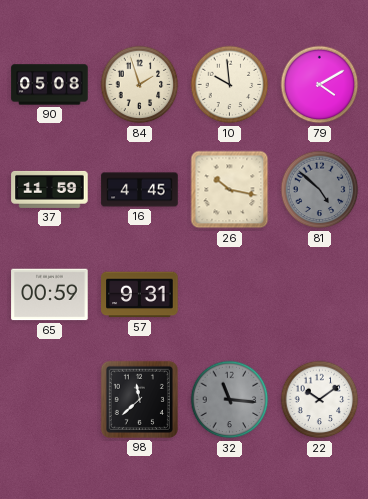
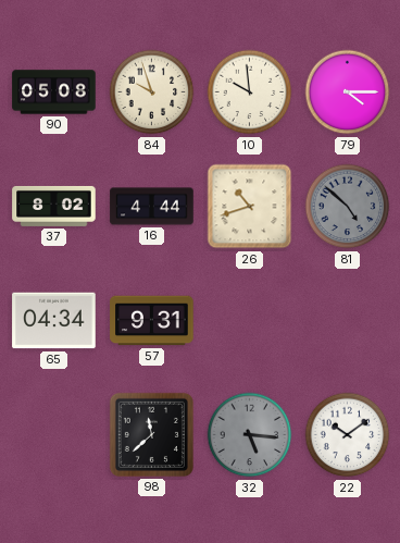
84: 1:57 -> 9:57
79: 4:10 -> 4:15
37: 11:59 -> 8:02
16: 4:45 -> 4:44
26: 10:17 -> 10:42
65: 00:59 -> 04:34
32: 11:16 -> 5:16
